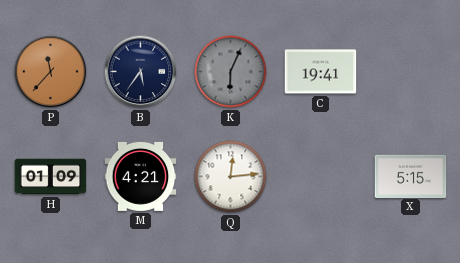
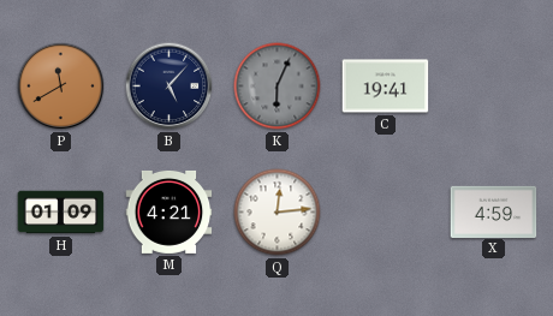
P: 11:37 -> 11:40
B: 5:36 -> 5:07
X: 5:15 -> 4:59
